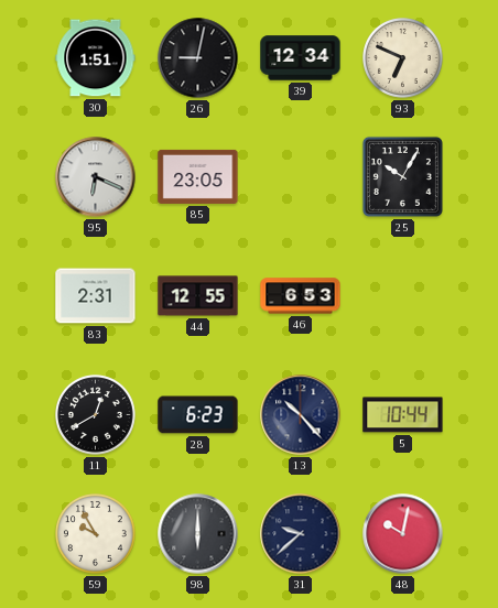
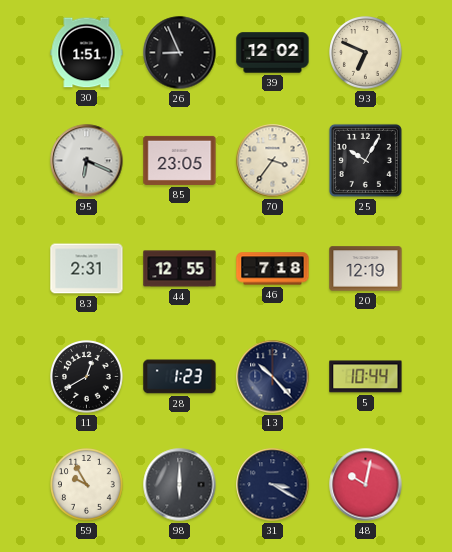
26: 9:02 -> 8:56
39: 12:34 -> 12:02
70: none -> 3:36
46: 6:53 -> 7:18
20: none -> 12:19
28: 6:23 -> 1:23
31: 9:38 -> 3:20
